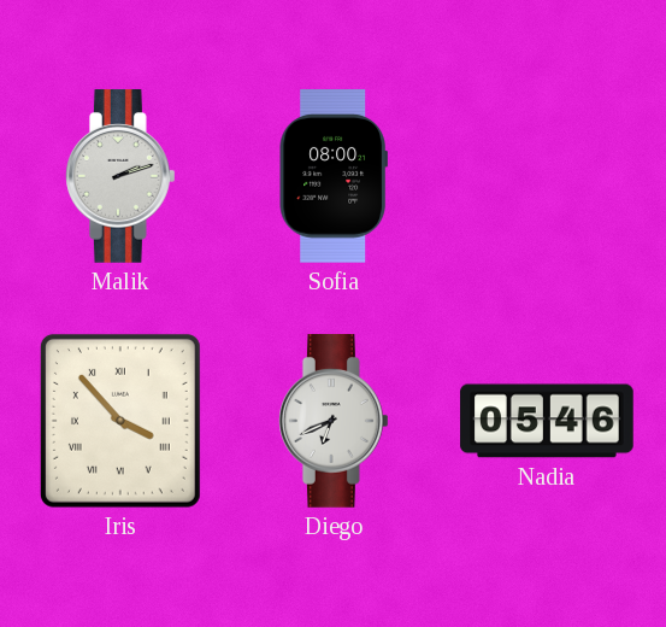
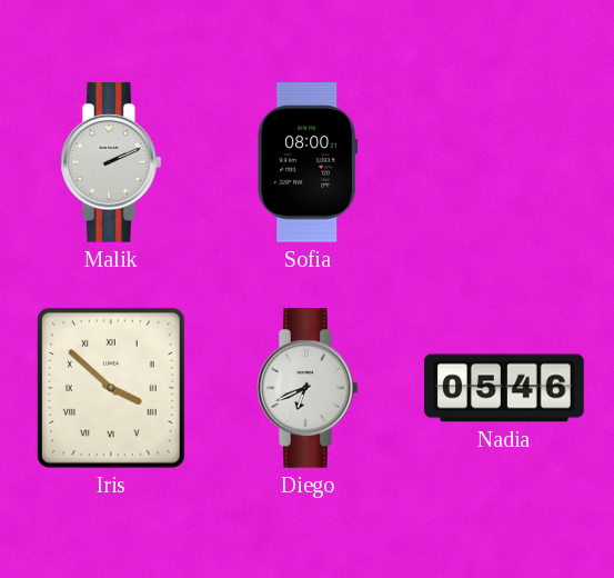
Malik: 2:12 -> 2:11
Iris: 3:53 -> 3:52
